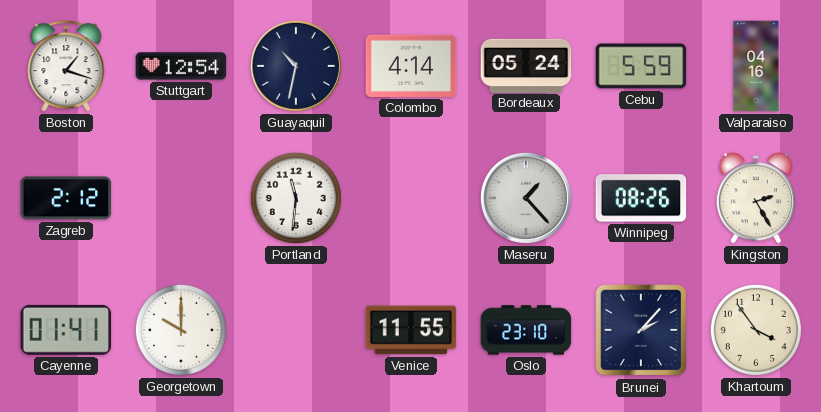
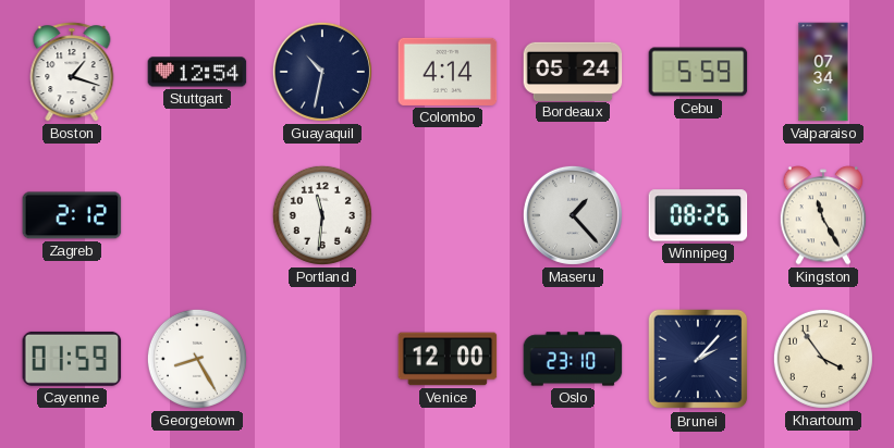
Valparaiso: 04:16 -> 07:34
Kingston: 2:25 -> 11:25
Cayenne: 01:41 -> 01:59
Georgetown: 10:00 -> 8:25
Venice: 11:55 -> 12:00
